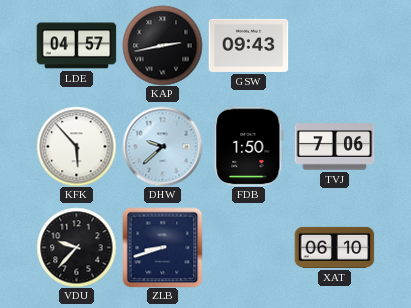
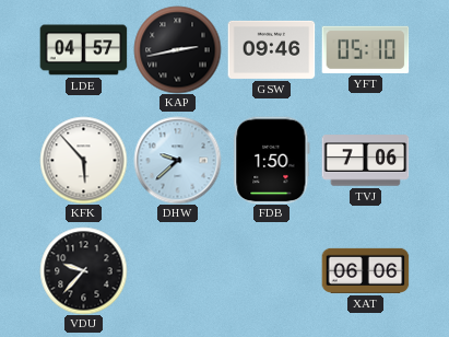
GSW: 09:43 -> 09:46
YFT: none -> 05:10
ZLB: 8:42 -> none
XAT: 06:10 -> 06:06
